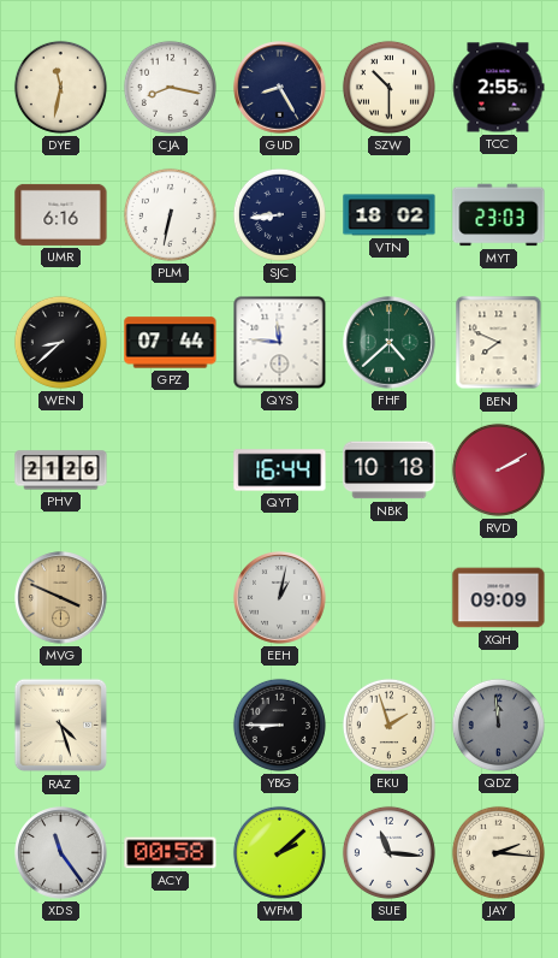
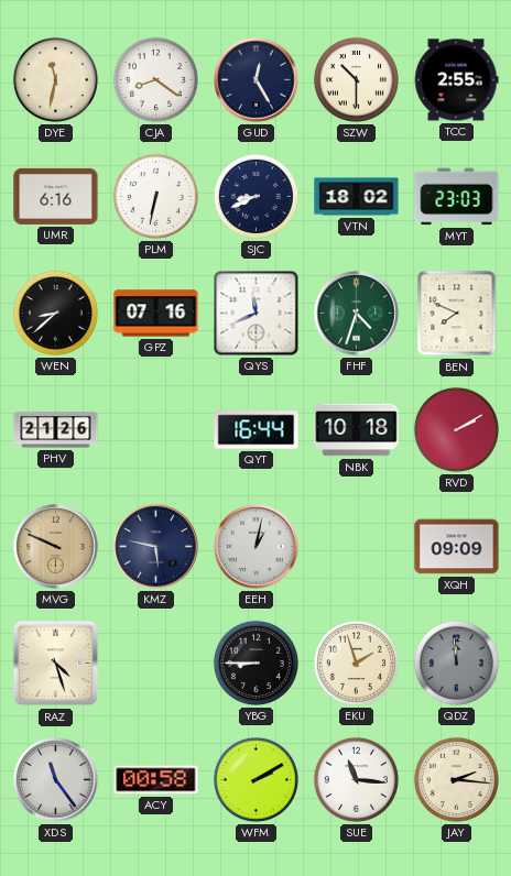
CJA: 8:17 -> 8:21
GUD: 8:25 -> 12:25
SJC: 8:44 -> 8:41
GPZ: 07:44 -> 07:16
QYS: 11:46 -> 11:41
FHF: 4:38 -> 4:33
MVG: 3:49 -> 9:49
KMZ: none -> 5:47
WFM: 2:08 -> 2:10
